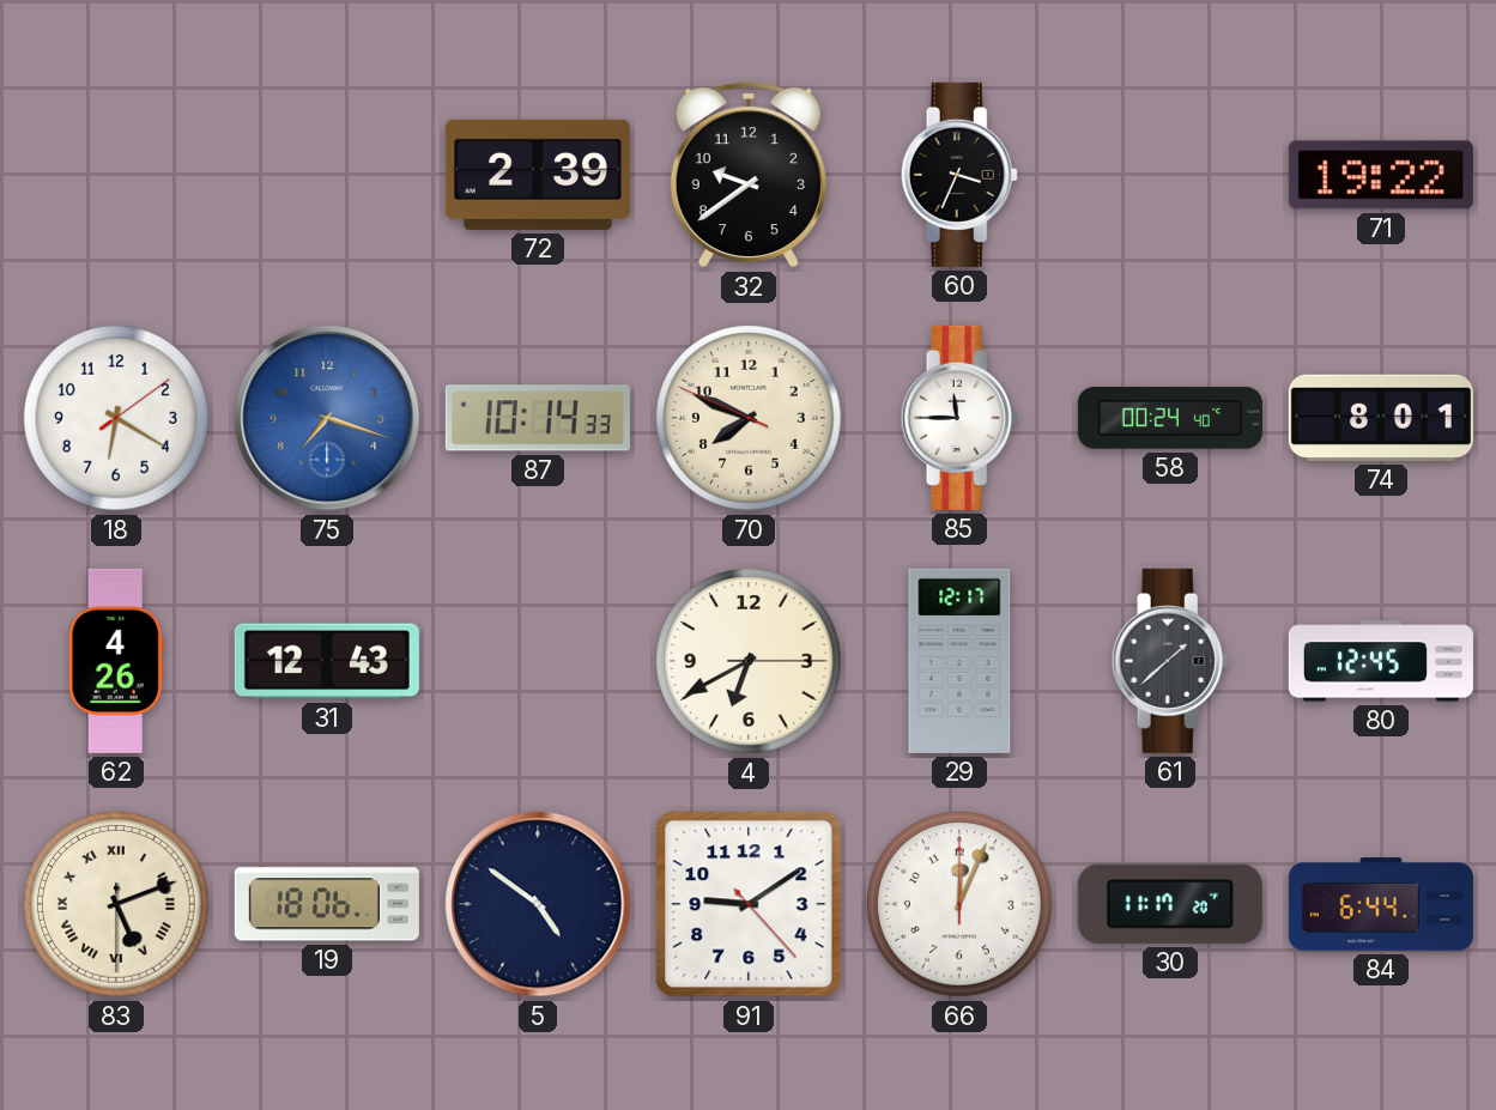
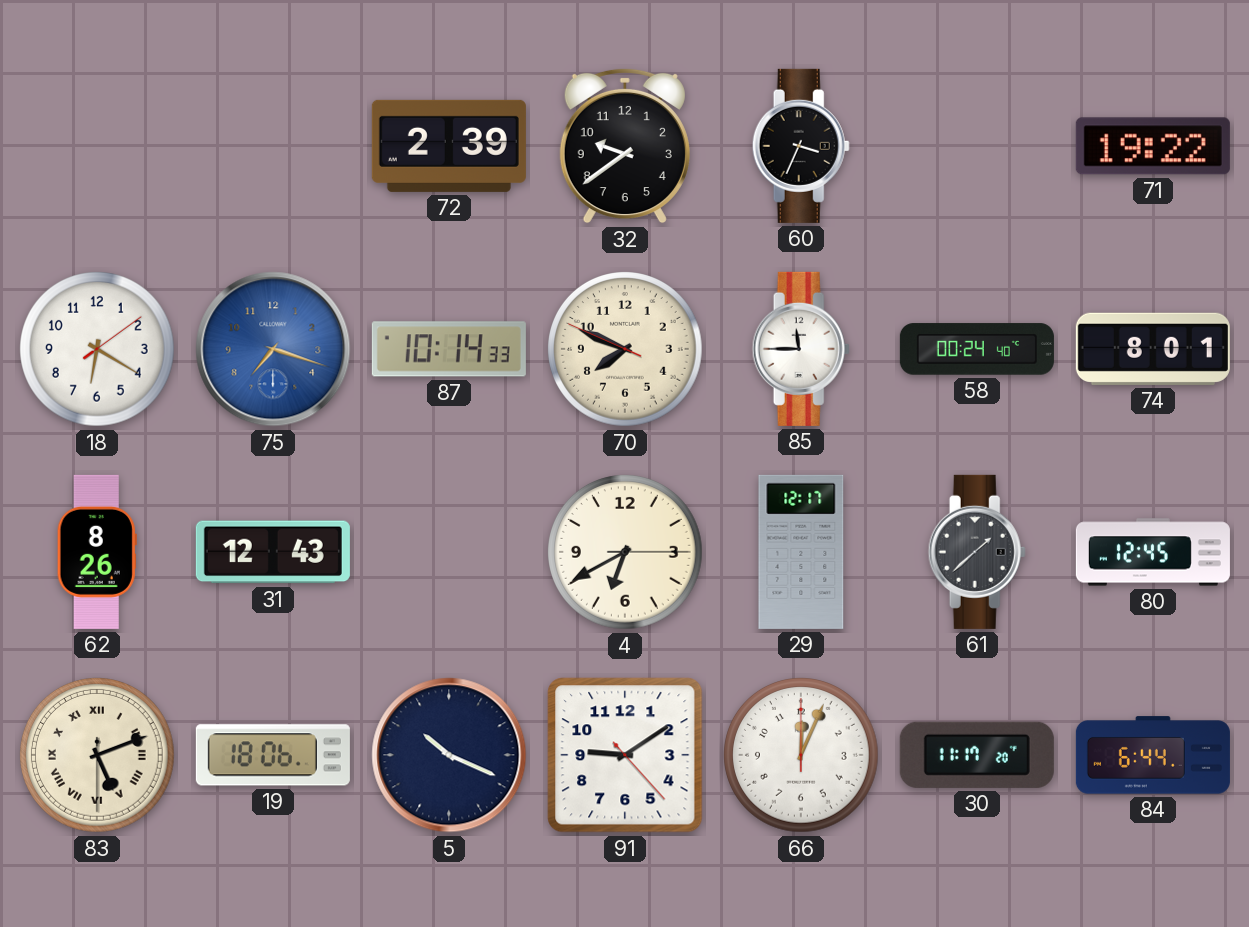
62: 4:26 -> 8:26
5: 4:51 -> 10:19
